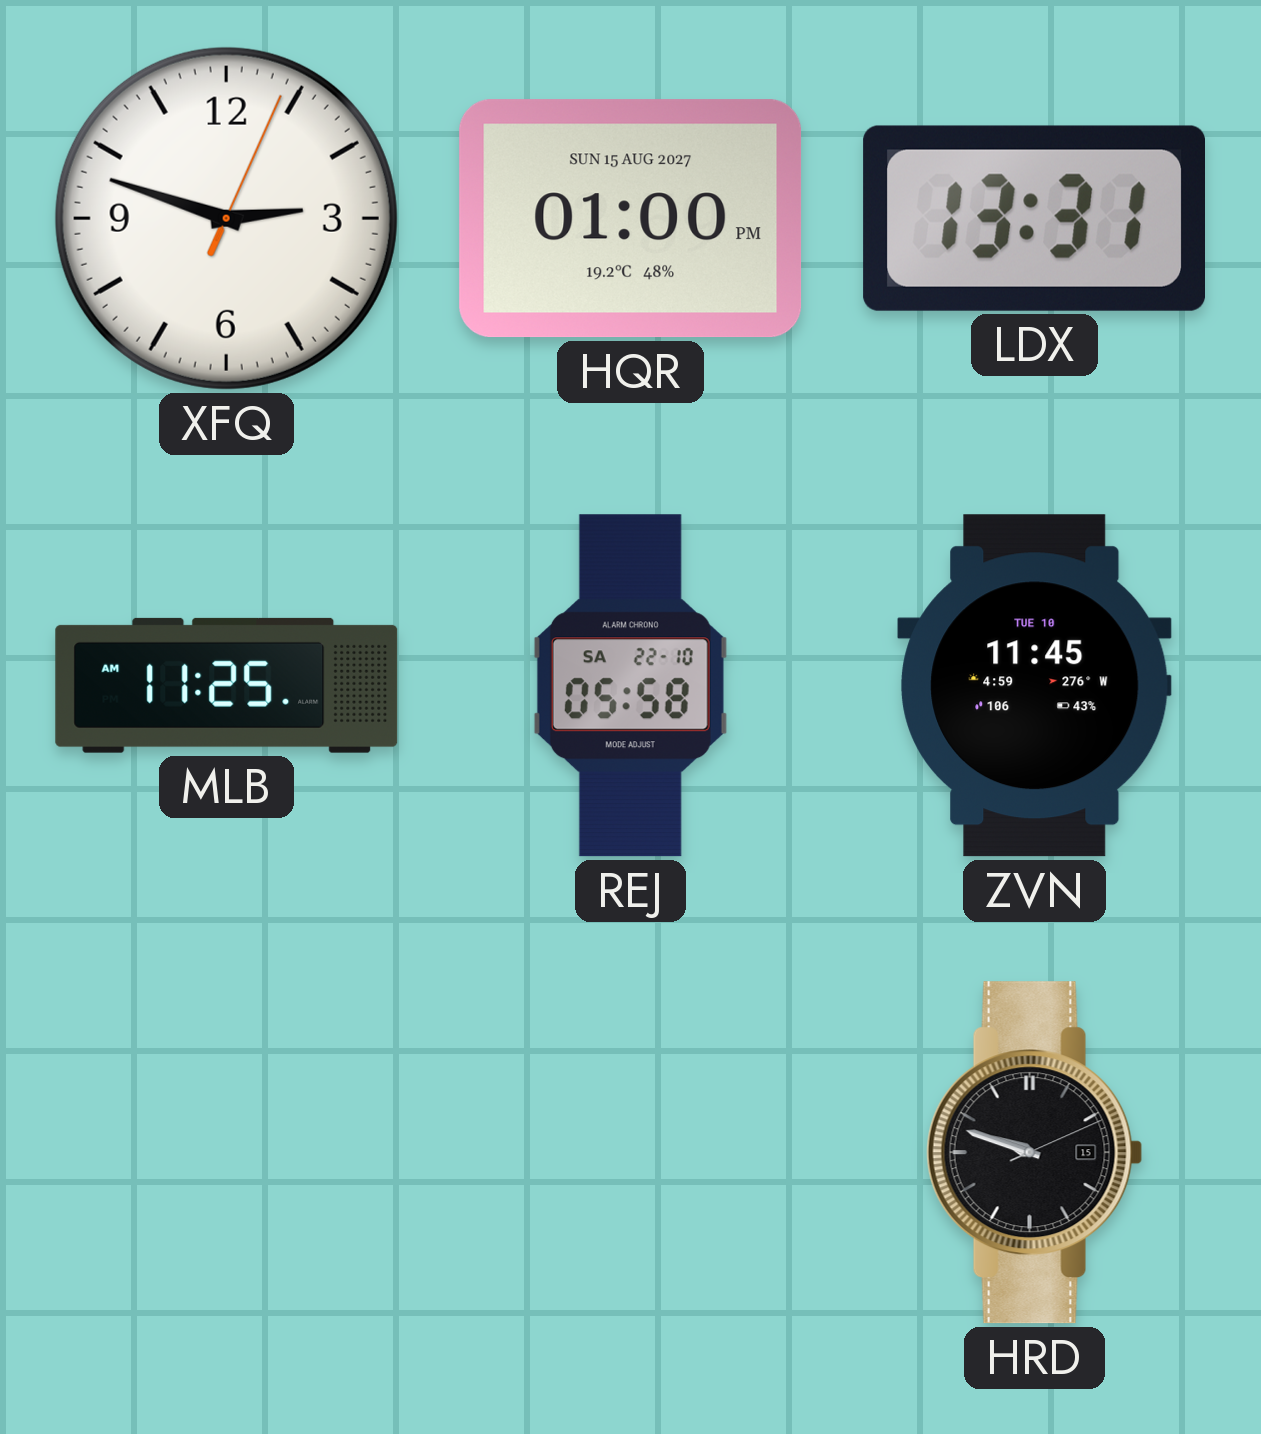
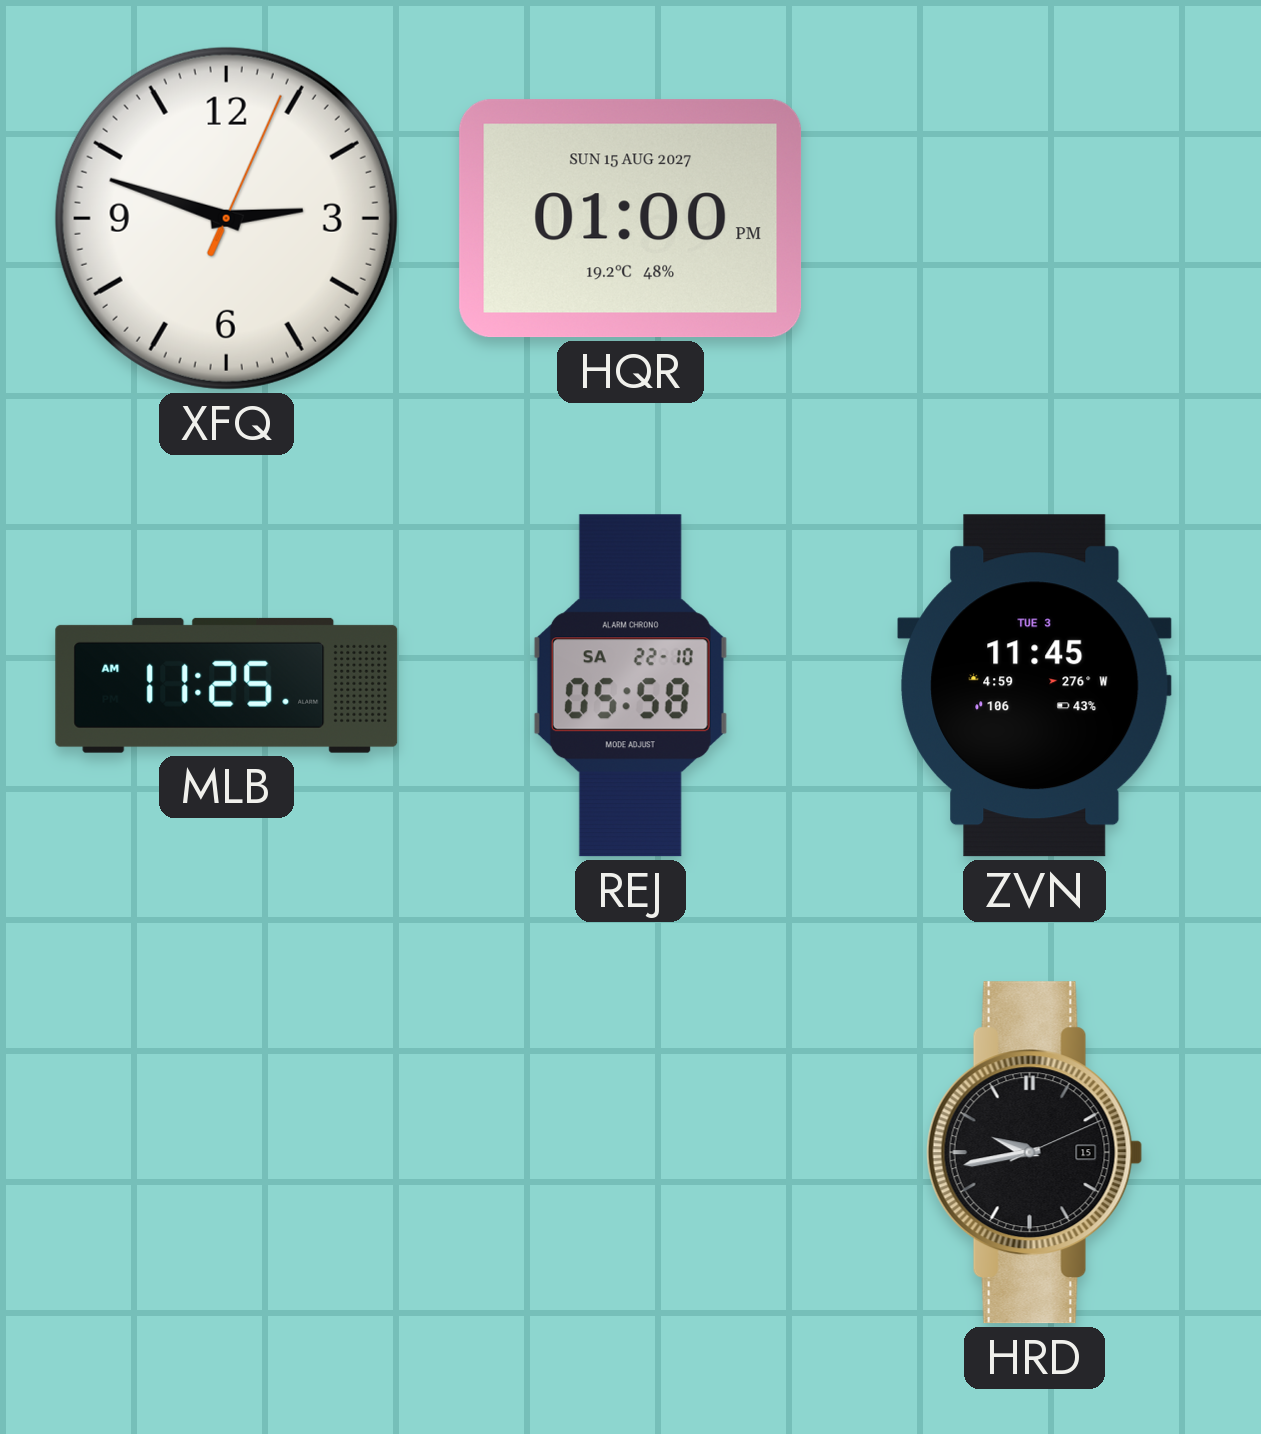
LDX: 13:31 -> none
ZVN date: TUE 10 -> TUE 3
HRD: 9:48 -> 9:43
